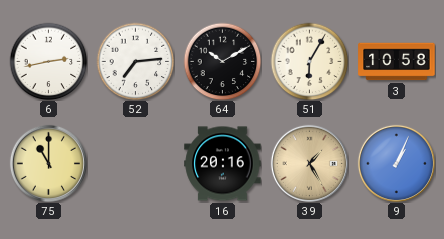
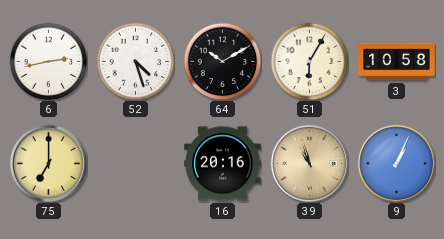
52: 7:14 -> 4:27
75: 11:00 -> 7:00
39: 1:25 -> 10:57
